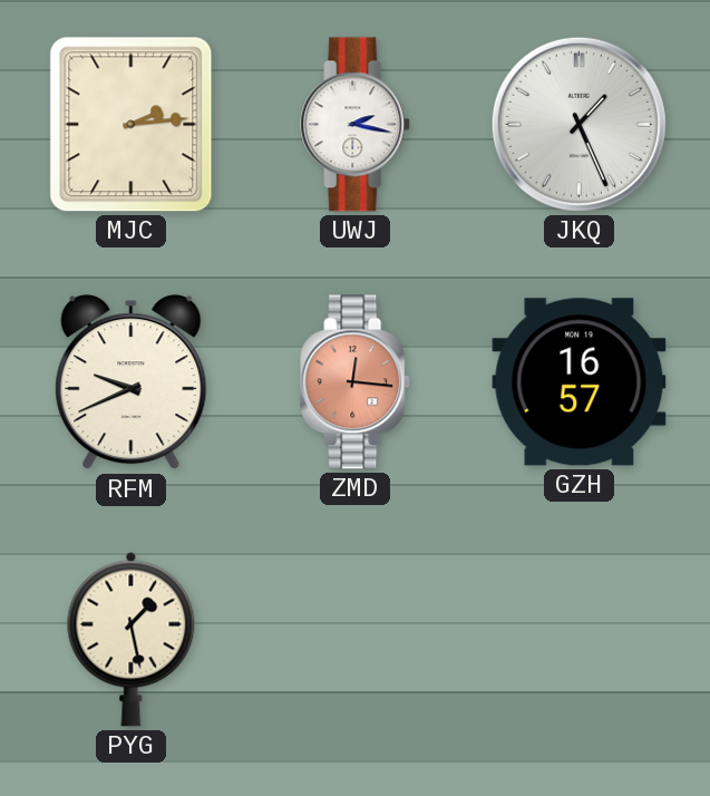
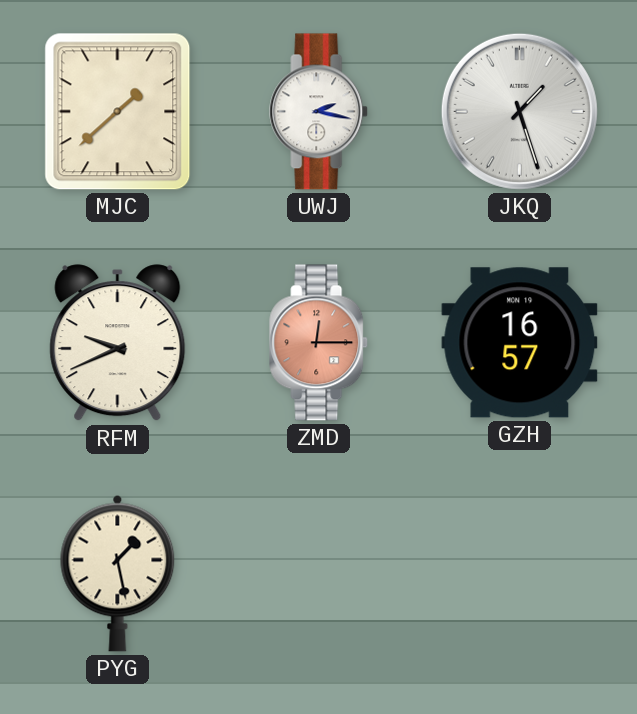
MJC: 2:14 -> 1:38
JKQ: 1:26 -> 1:27
ZMD: 12:16 -> 12:15
